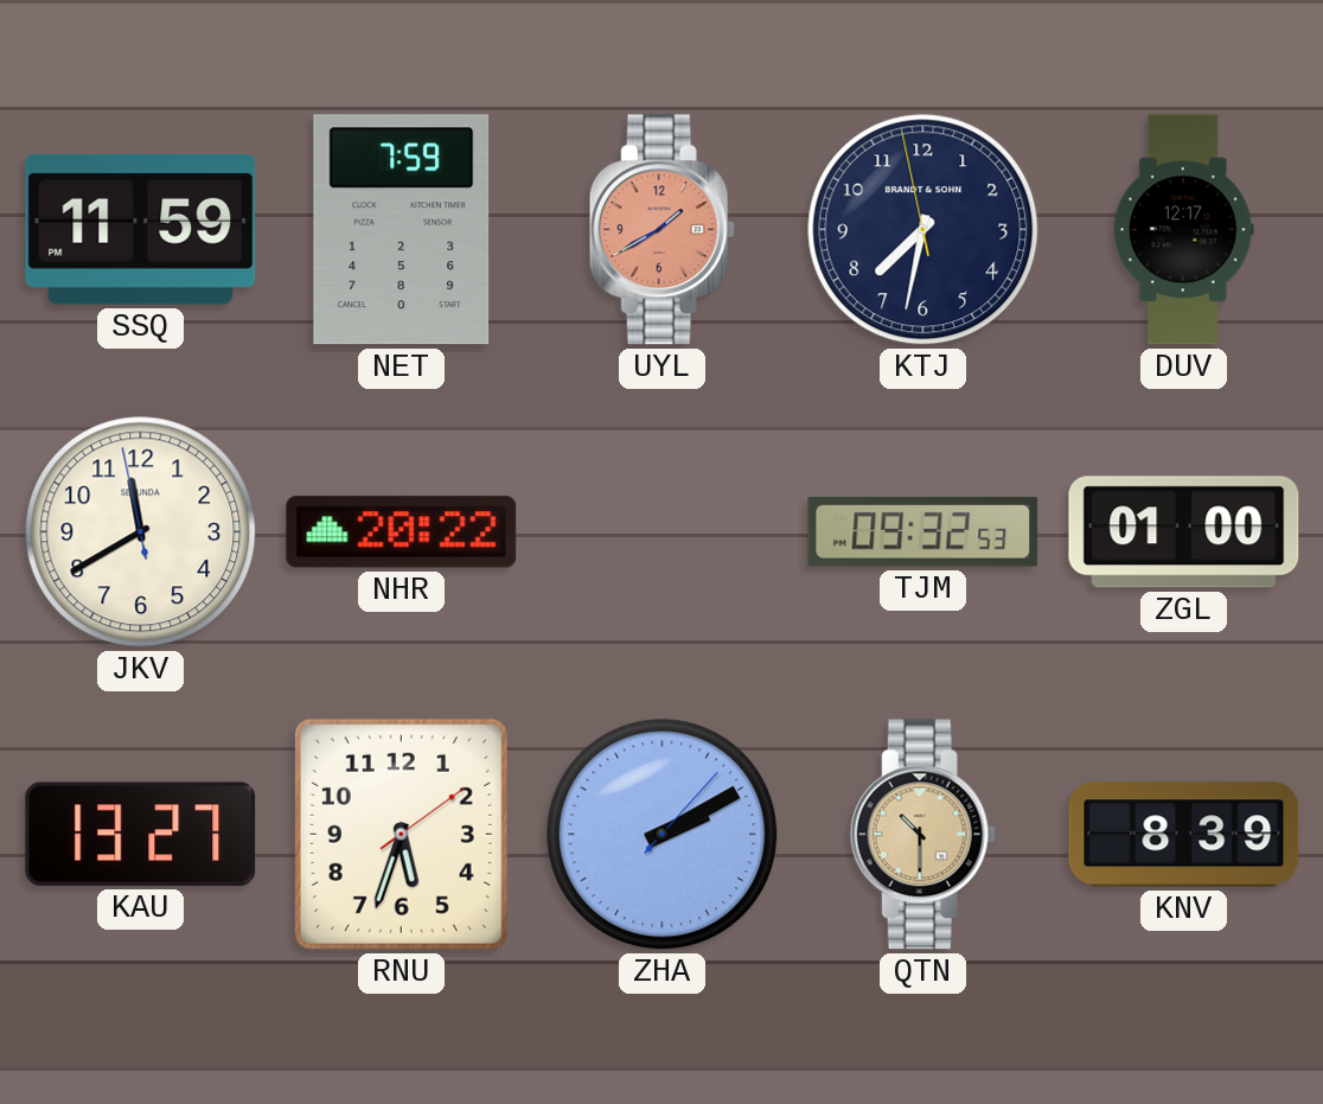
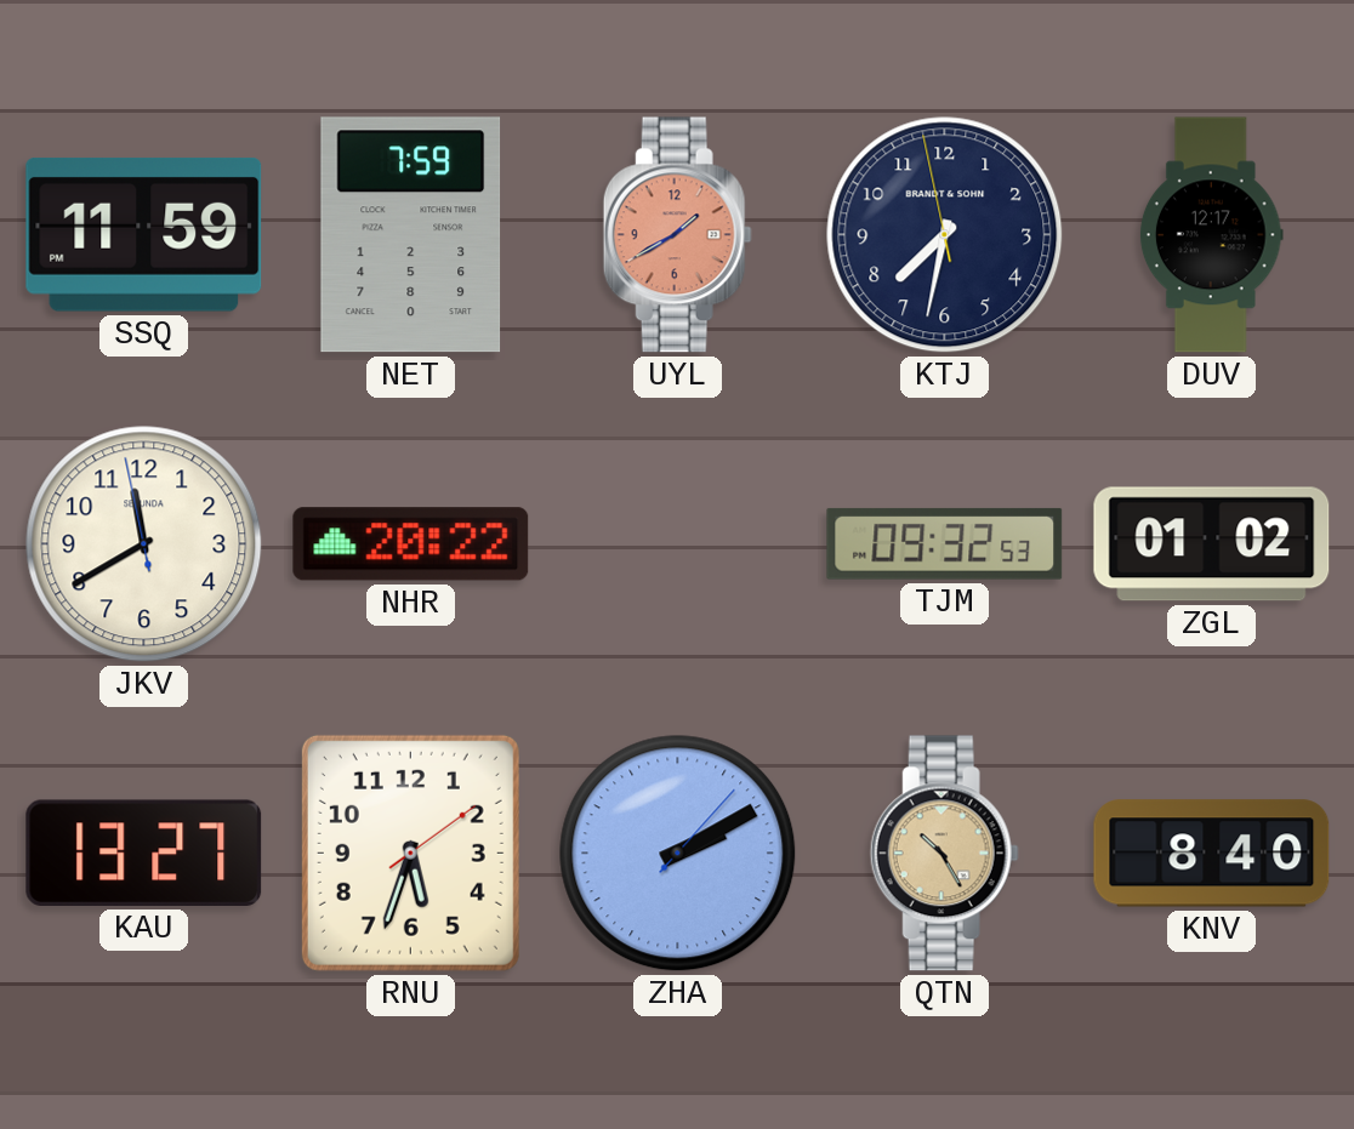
ZGL: 01:00 -> 01:02
QTN: 10:30 -> 10:25
KNV: 8:39 -> 8:40
